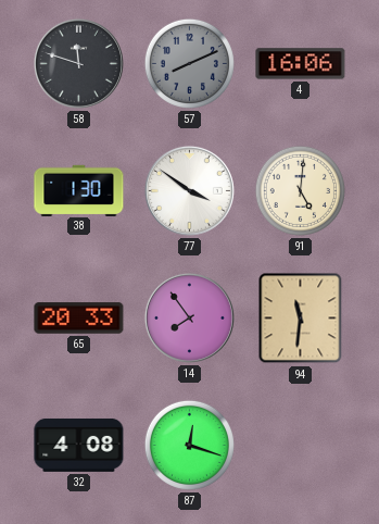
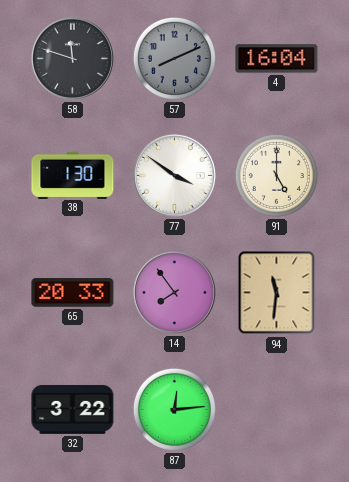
4: 16:06 -> 16:04
91: 5:01 -> 5:00
32: 4:08 -> 3:22
87: 12:18 -> 12:14
